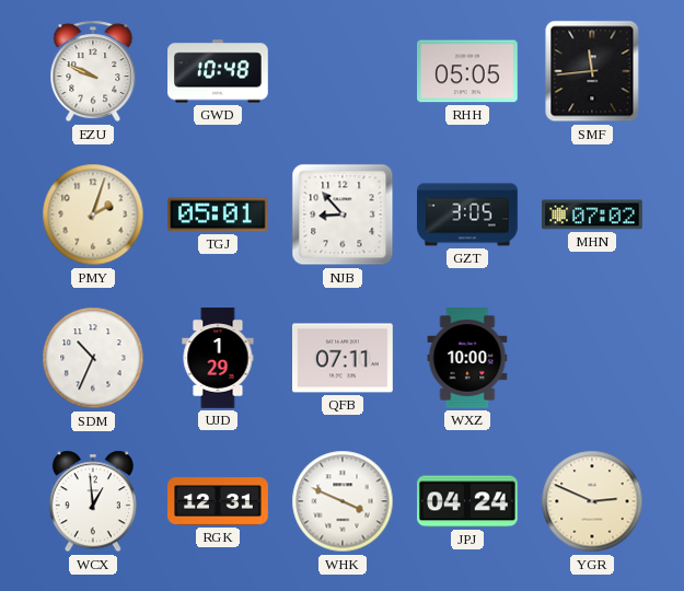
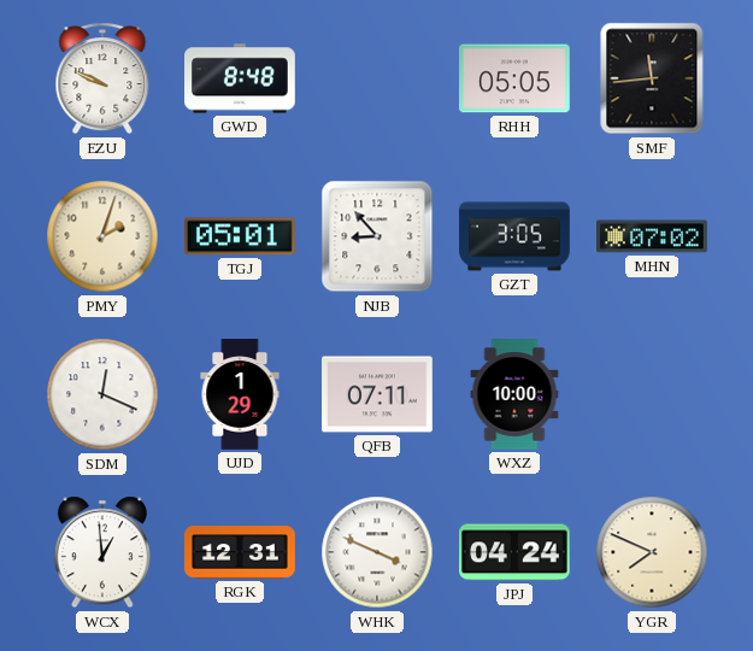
GWD: 10:48 -> 8:48
SDM: 10:34 -> 12:19
YGR: 2:49 -> 7:49
